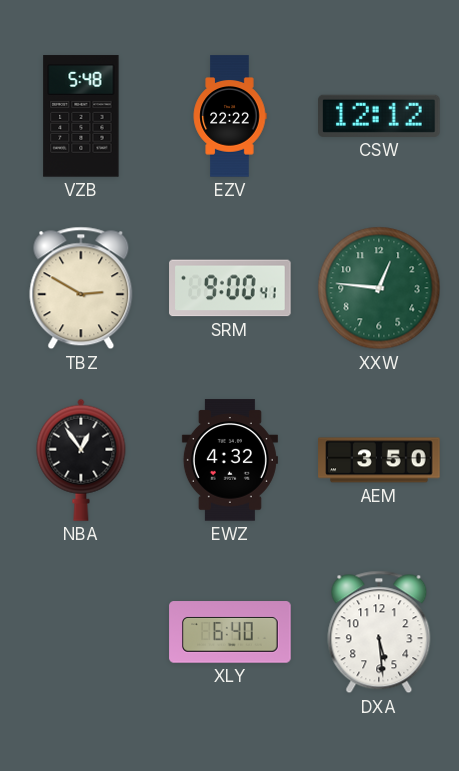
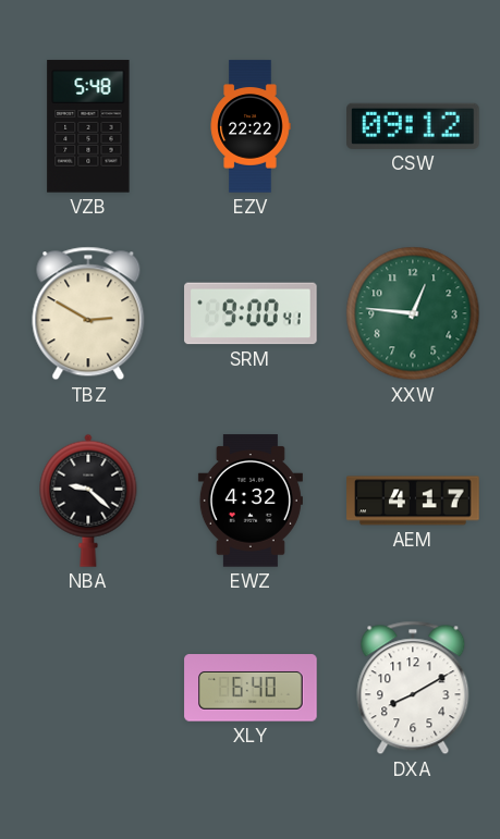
CSW: 12:12 -> 09:12
NBA: 12:54 -> 9:22
AEM: 3:50 -> 4:17
DXA: 5:29 -> 8:10
